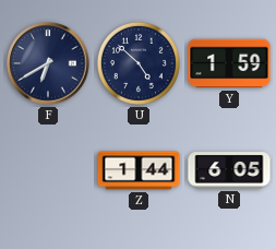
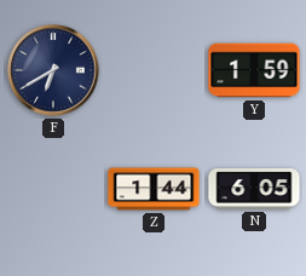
U: 4:52 -> none
